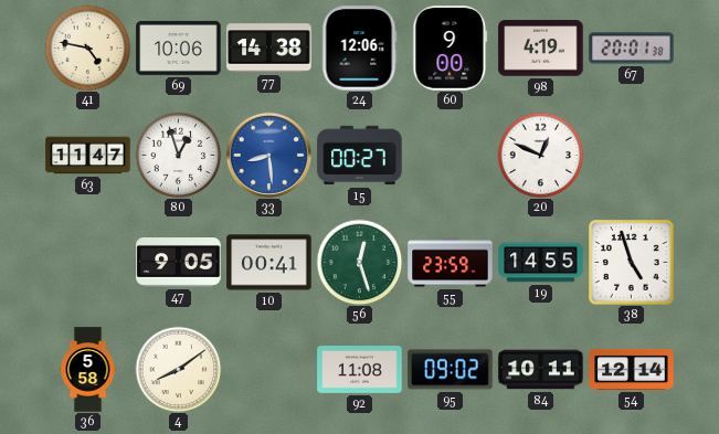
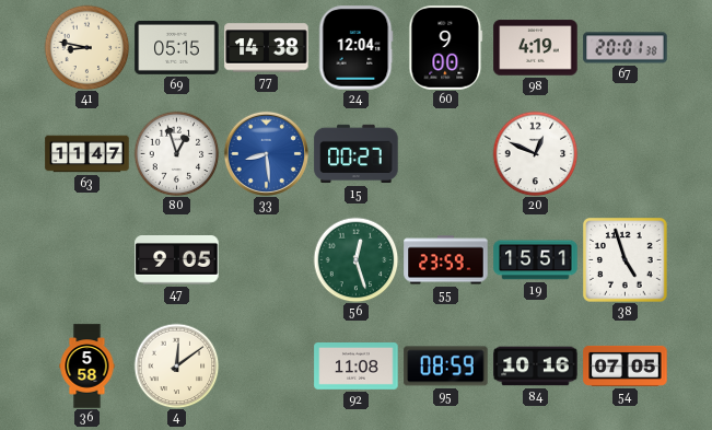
41: 4:47 -> 8:47
69: 10:06 -> 05:15
24: 12:06 -> 12:04
10: 00:41 -> none
19: 14:55 -> 15:51
4: 8:09 -> 12:09
95: 09:02 -> 08:59
84: 10:11 -> 10:16
54: 12:14 -> 07:05
